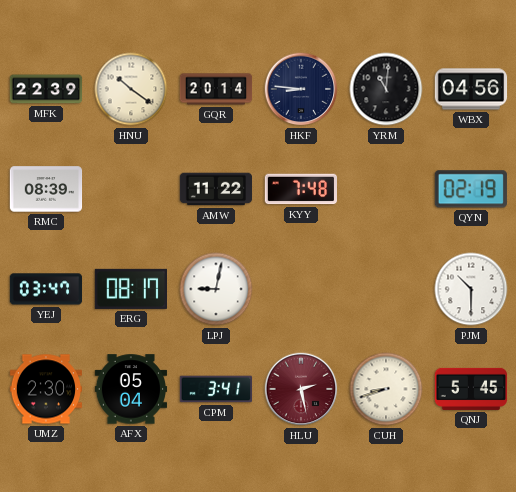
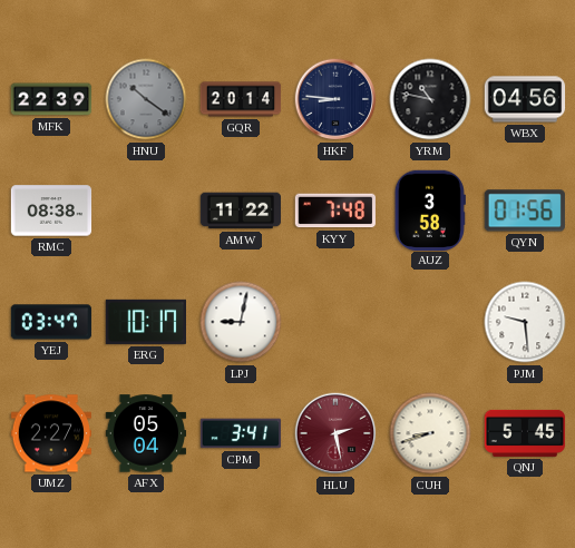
HNU dial: cream -> grey
YRM: 11:01 -> 10:47
RMC: 08:39 -> 08:38
AUZ: none -> 3:58
QYN: 02:19 -> 01:56
ERG: 08:17 -> 10:17
PJM: 10:30 -> 9:29
UMZ: 2:30 -> 2:27
